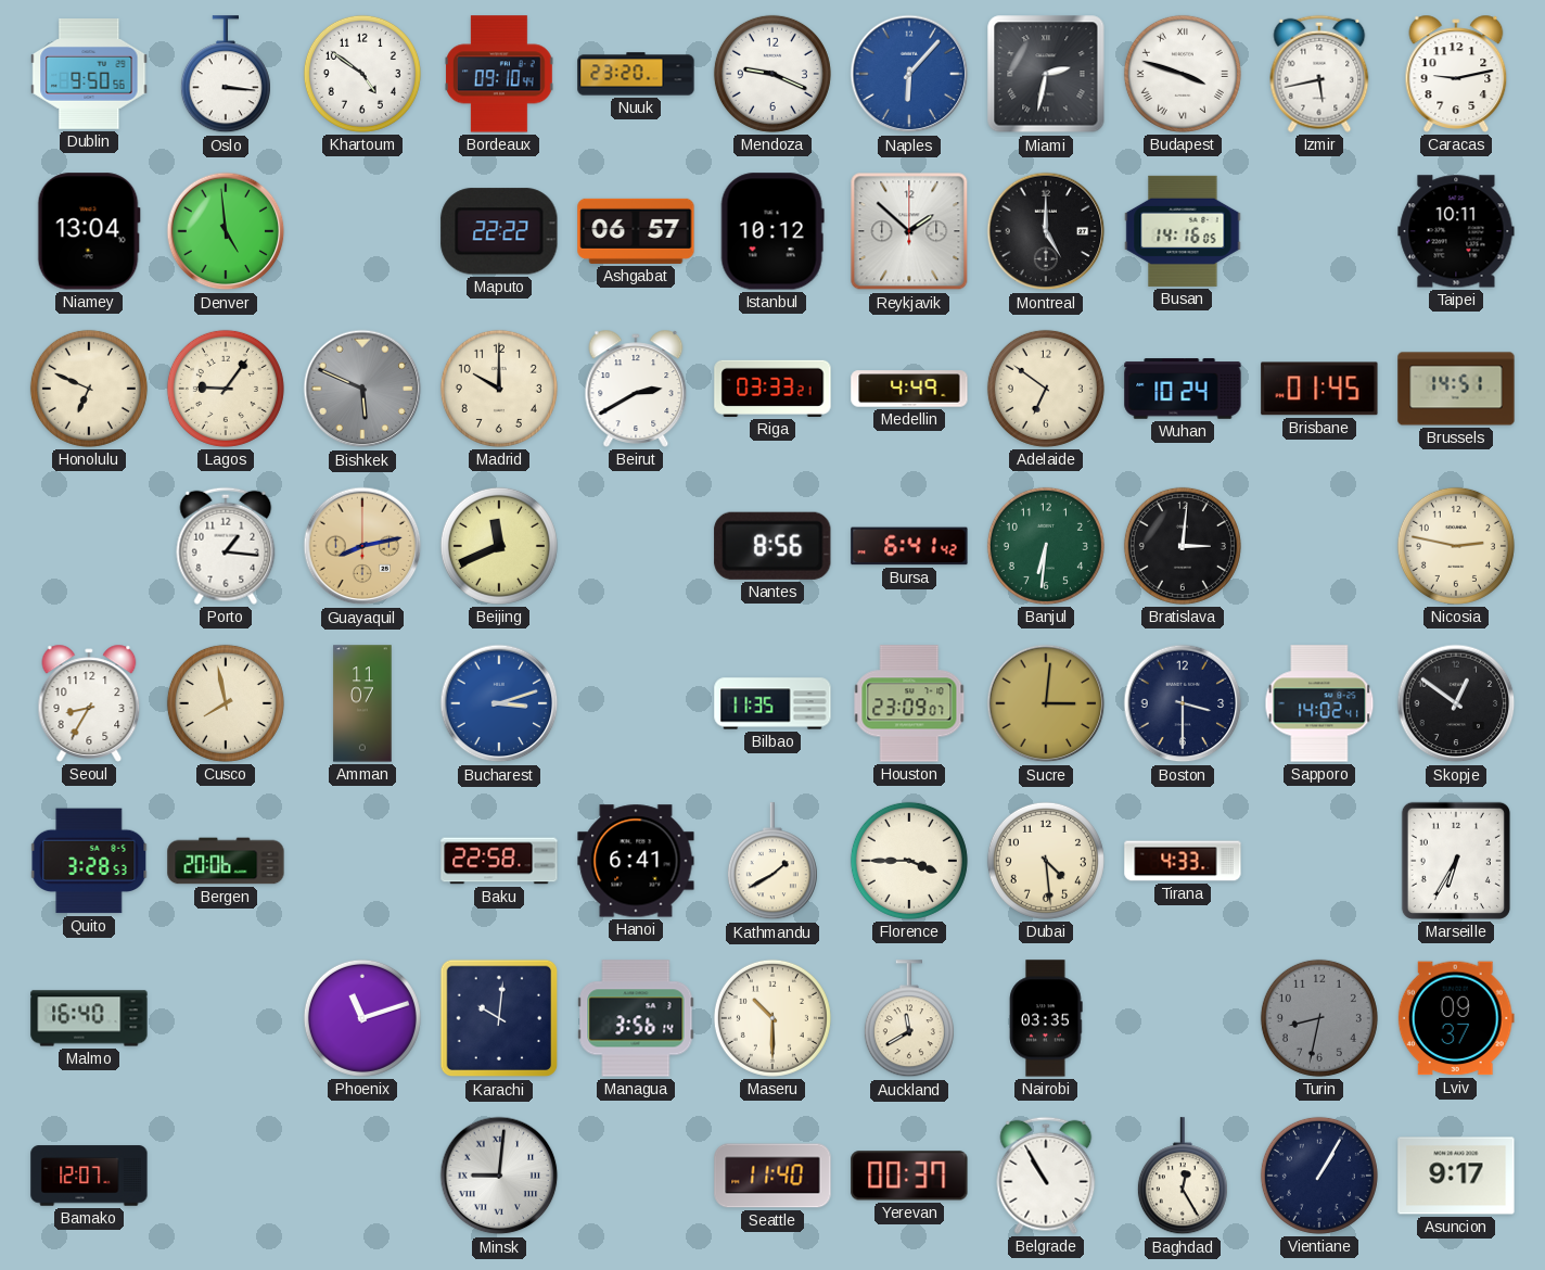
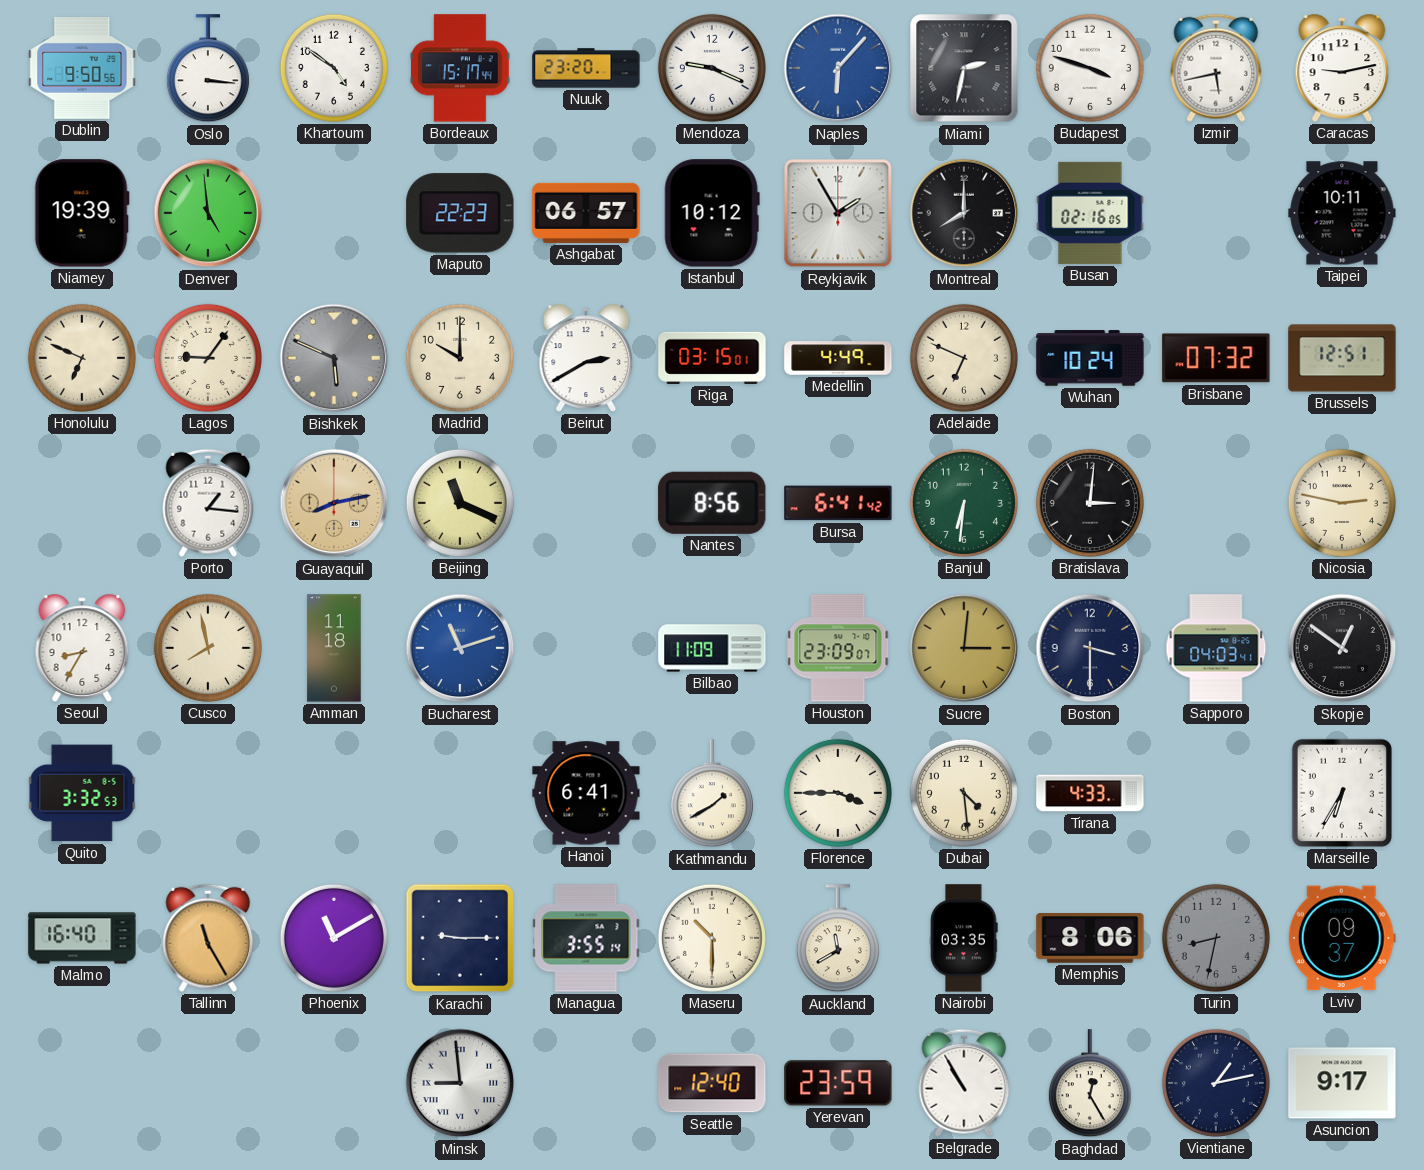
Bordeaux: 09:10 -> 15:17
Budapest numerals: Roman -> Arabic
Niamey: 13:04 -> 19:39
Maputo: 22:22 -> 22:23
Reykjavik: 1:52 -> 1:55
Montreal: 5:00 -> 8:00
Busan: 14:16 -> 02:16
Riga: 03:33 -> 03:15
Adelaide: 6:51 -> 6:49
Brisbane: 01:45 -> 07:32
Brussels: 14:51 -> 12:51
Beijing: 11:41 -> 11:19
Amman: 11:07 -> 11:18
Bucharest: 3:12 -> 11:12
Bilbao: 11:35 -> 11:09
Sapporo: 14:02 -> 04:03
Quito: 3:28 -> 3:32
Bergen: 20:06 -> none
Baku: 22:58 -> none
Tallinn: none -> 11:25
Phoenix: 11:12 -> 11:10
Karachi: 10:01 -> 9:15
Managua: 3:56 -> 3:55
Memphis: none -> 8:06
Bamako: 12:07 -> none
Minsk: 9:01 -> 8:59
Seattle: 11:40 -> 12:40
Yerevan: 00:37 -> 23:59
Vientiane: 1:05 -> 1:13
